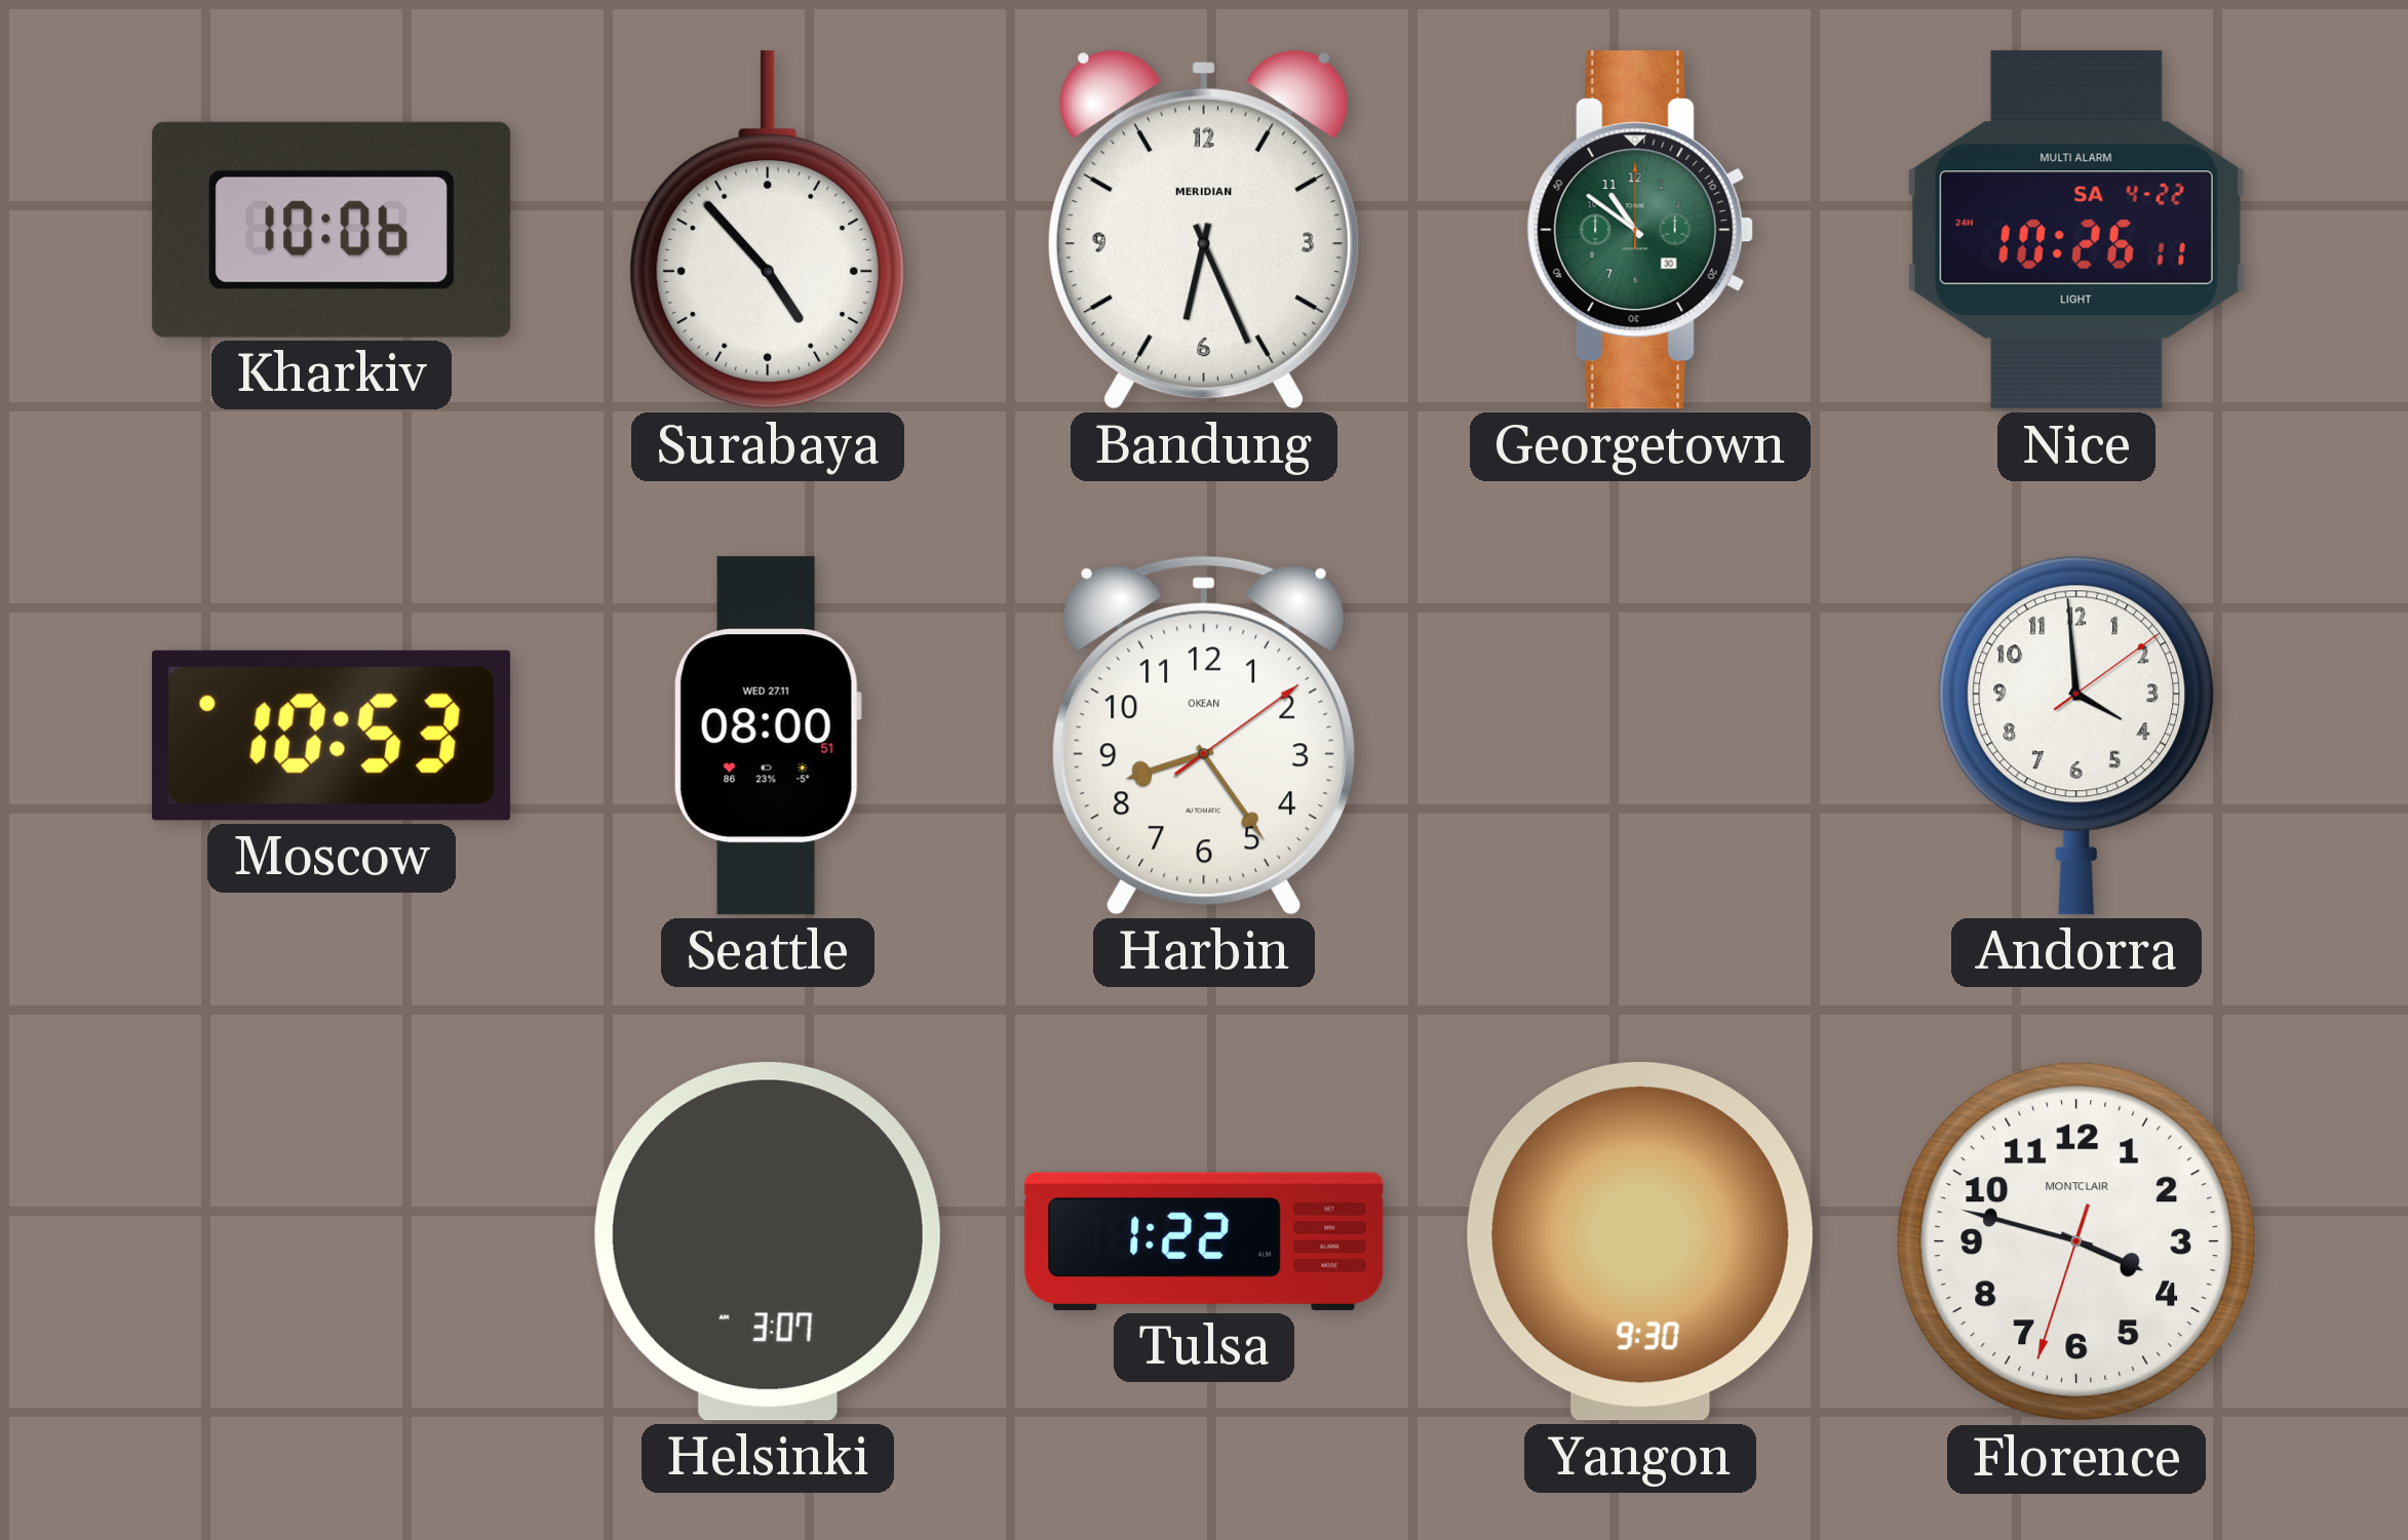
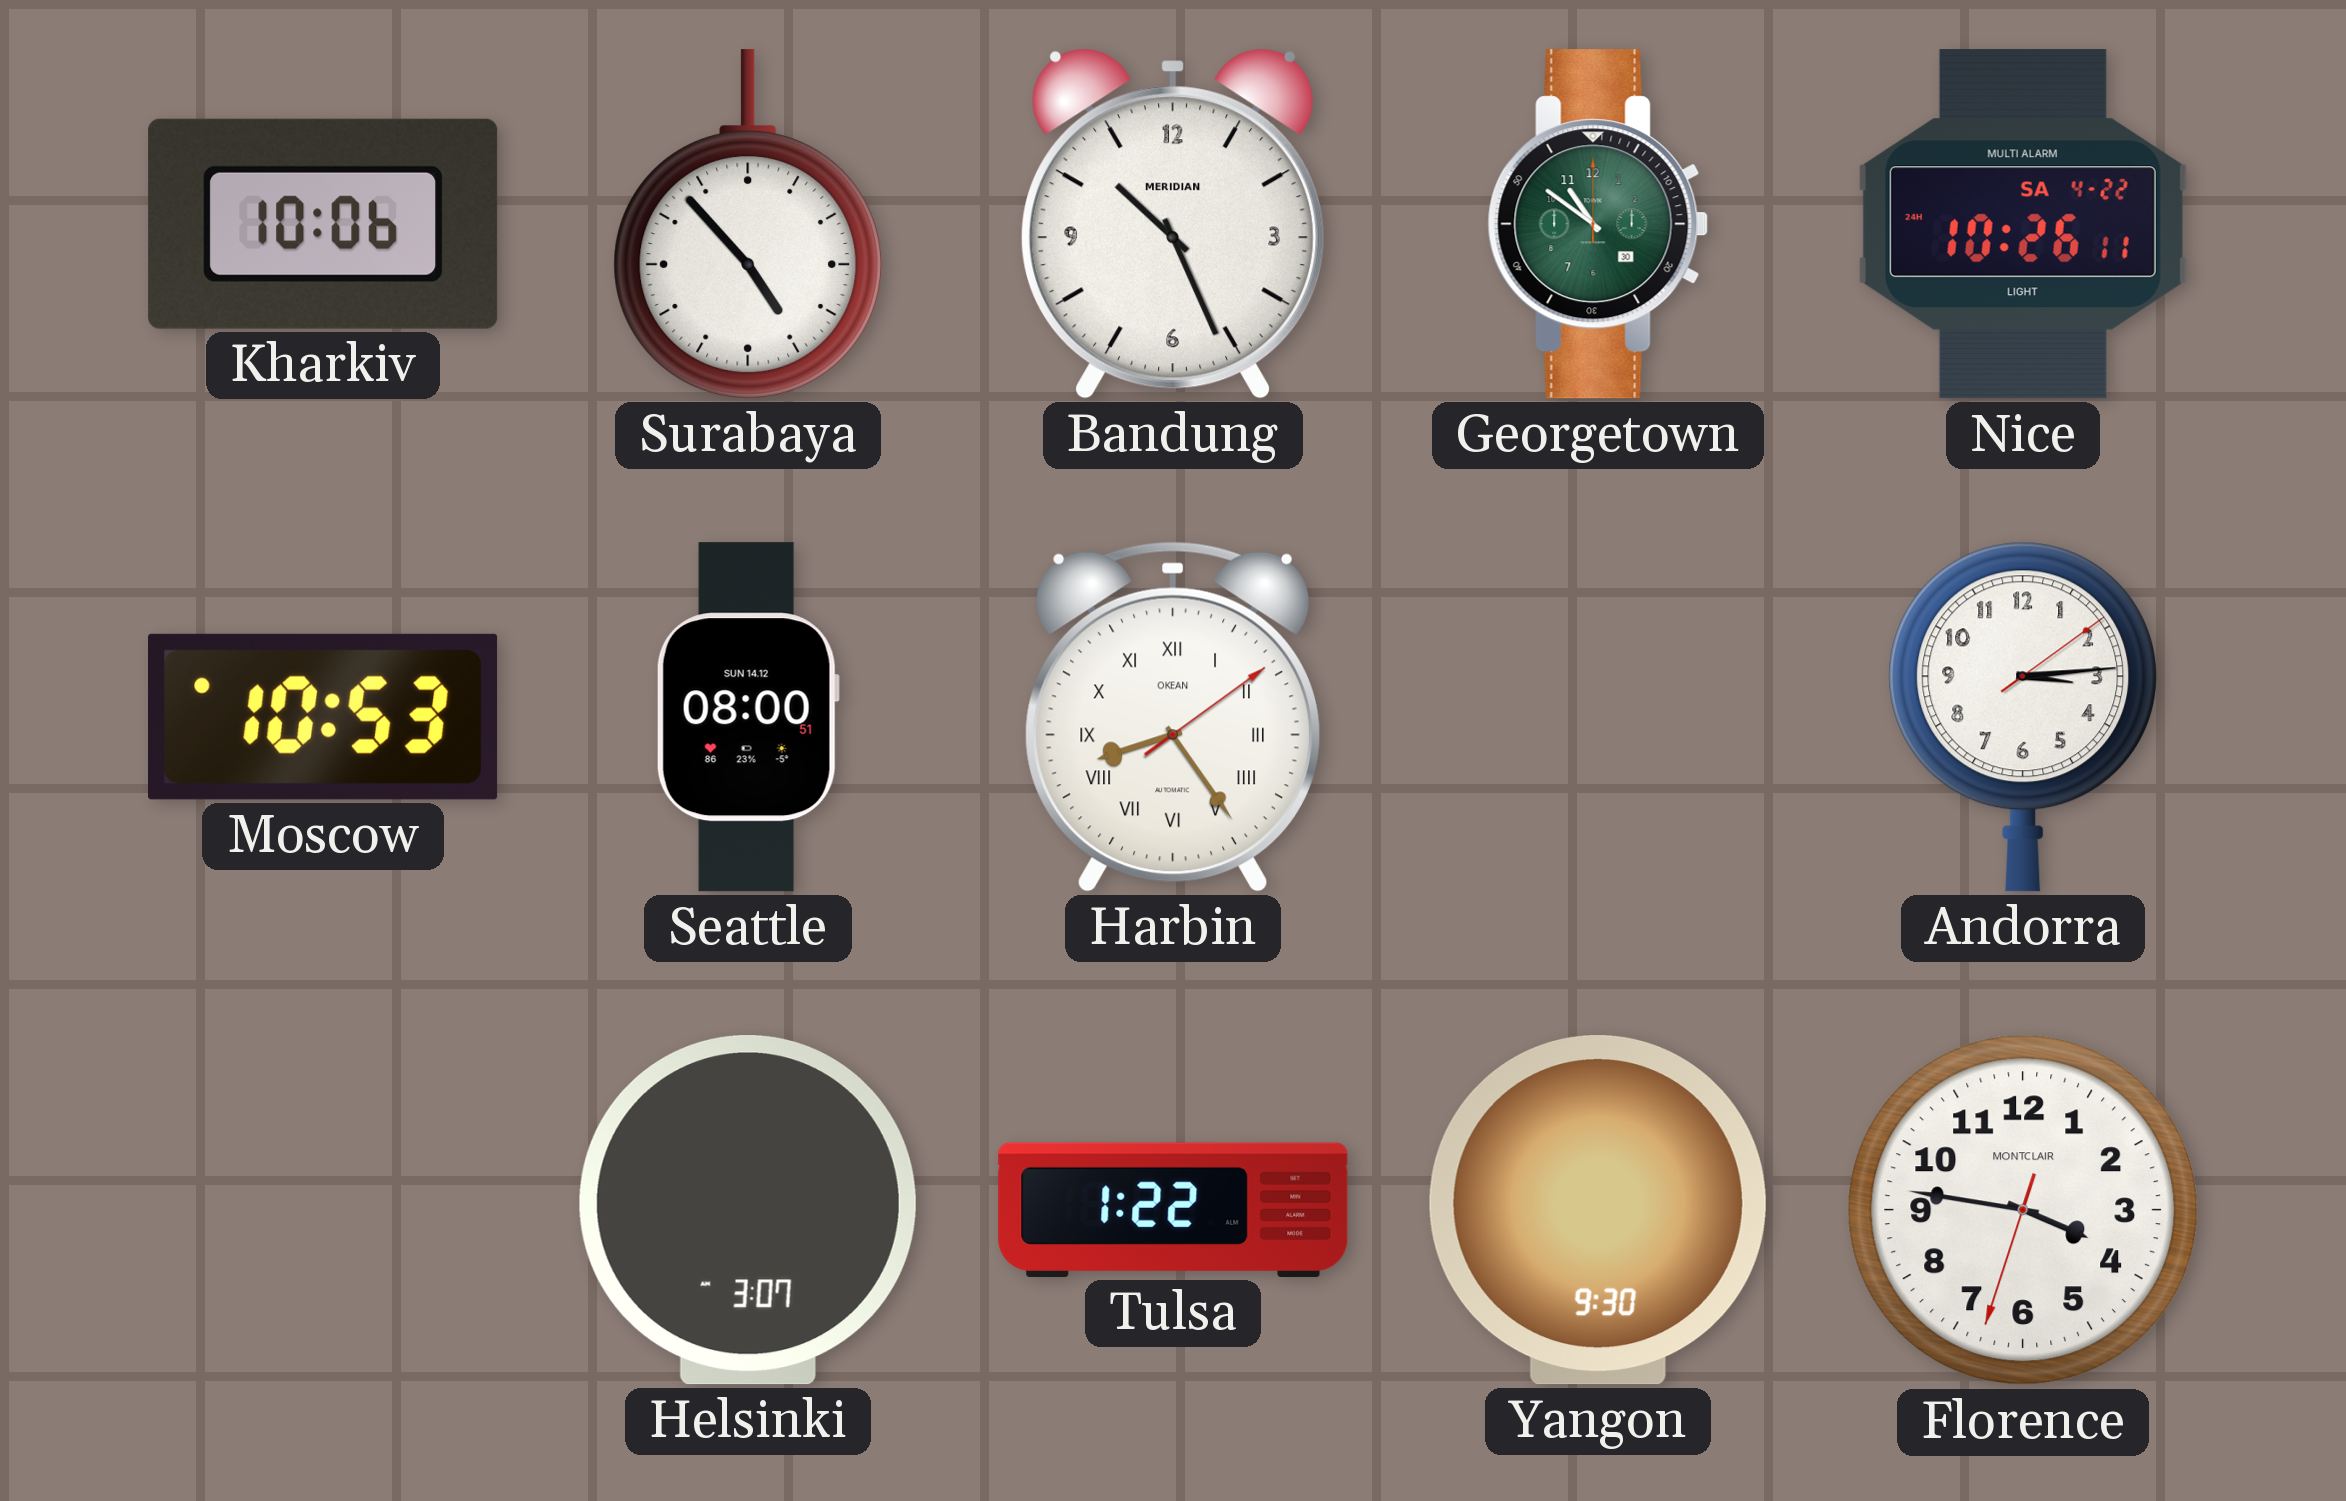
Bandung: 6:26 -> 10:26
Seattle date: WED 27.11 -> SUN 14.12
Harbin numerals: Arabic -> Roman
Andorra: 3:59 -> 3:14
Florence: 3:47 -> 3:46
